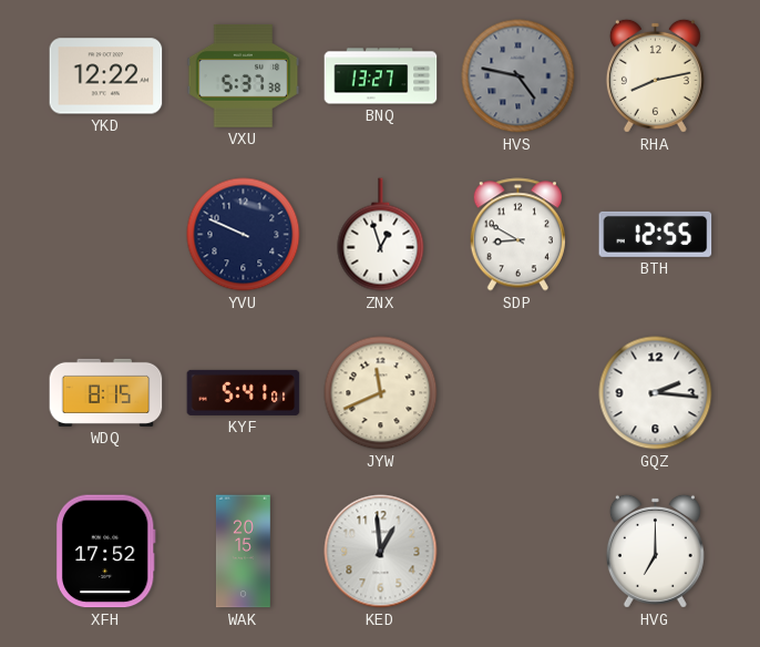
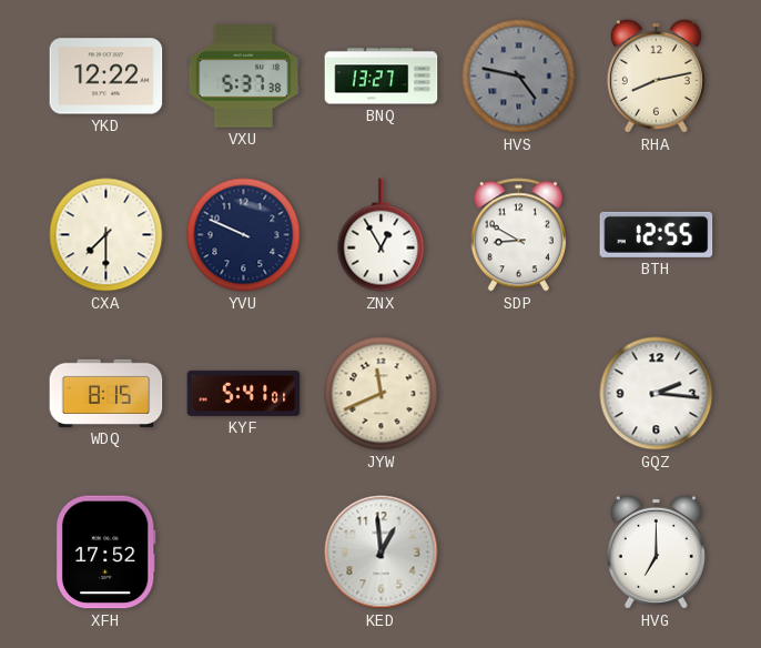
CXA: none -> 7:30
ZNX: 12:57 -> 12:55
WAK: 20:15 -> none
